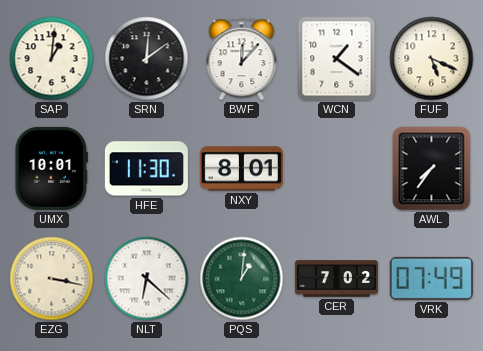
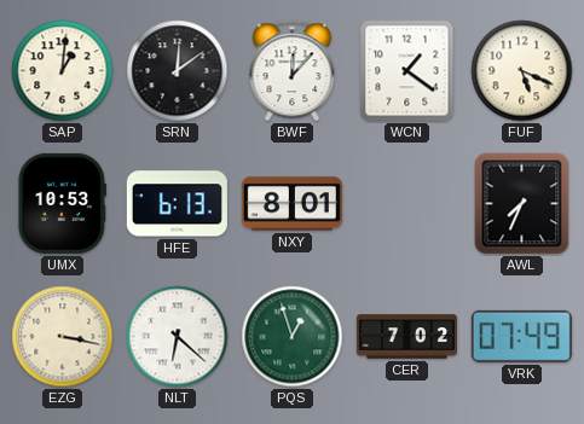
UMX: 10:01 -> 10:53
HFE: 11:30 -> 6:13
AWL: 7:36 -> 7:34
PQS: 1:01 -> 12:57
